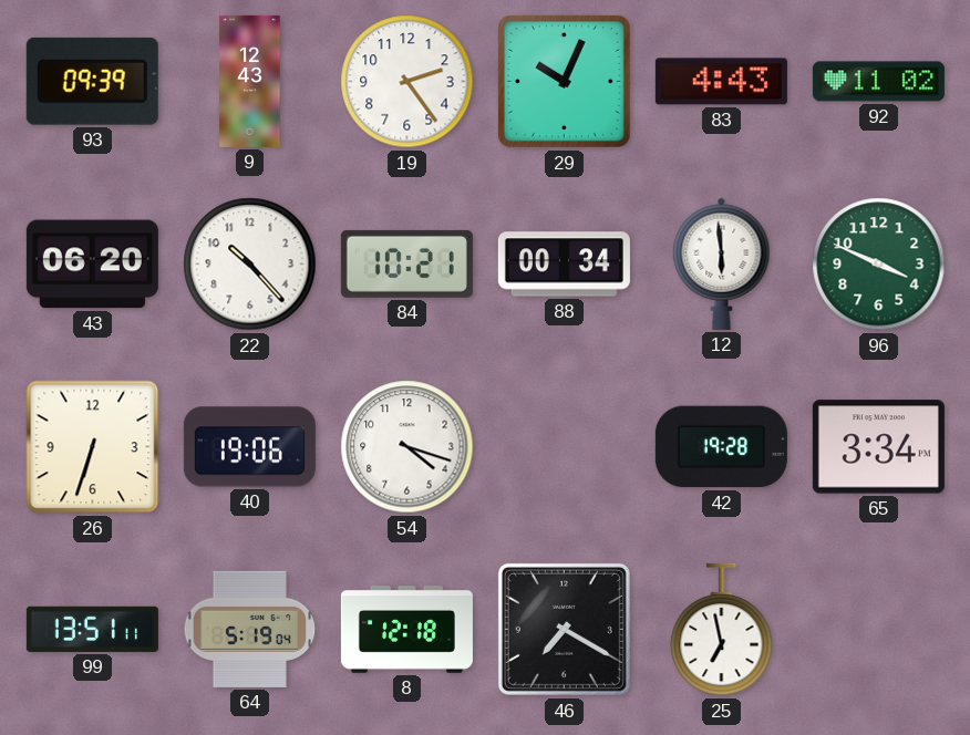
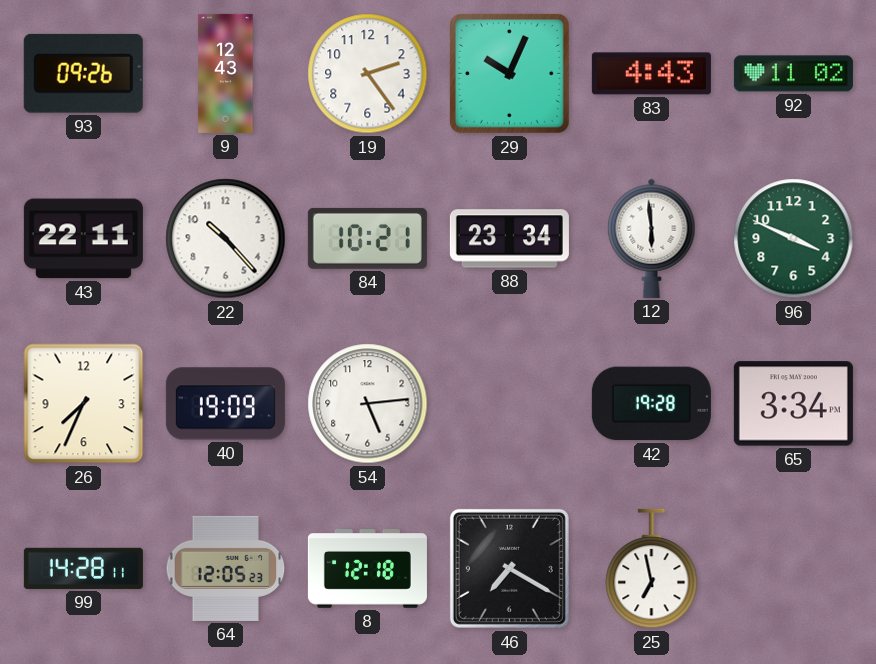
93: 09:39 -> 09:26
43: 06:20 -> 22:11
88: 00:34 -> 23:34
26: 6:33 -> 7:34
40: 19:06 -> 19:09
54: 4:18 -> 5:14
99: 13:51 -> 14:28
64: 5:19 -> 12:05
